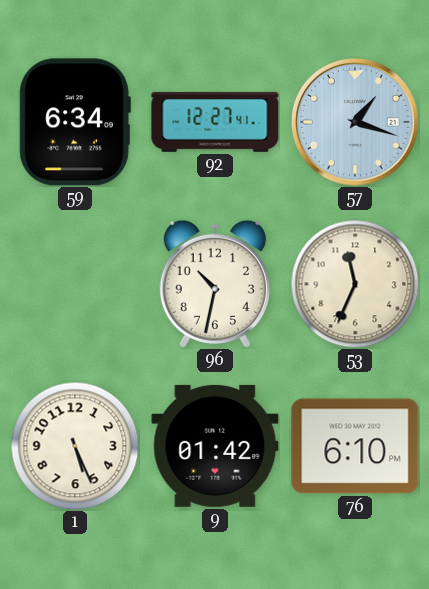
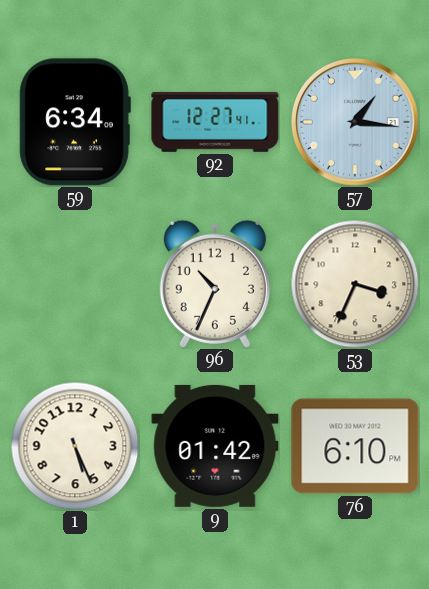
57: 1:18 -> 1:16
96: 10:32 -> 10:34
53: 11:34 -> 3:34
